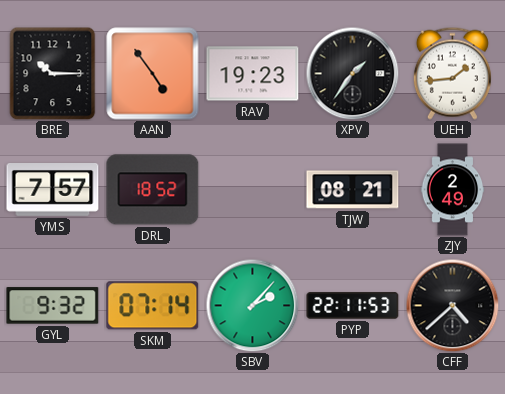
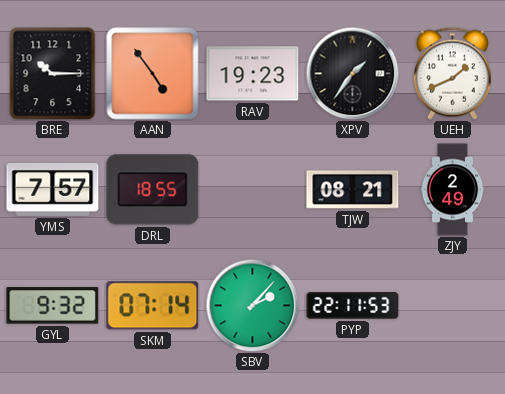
UEH: 1:44 -> 1:41
DRL: 18:52 -> 18:55
CFF: 4:38 -> none
